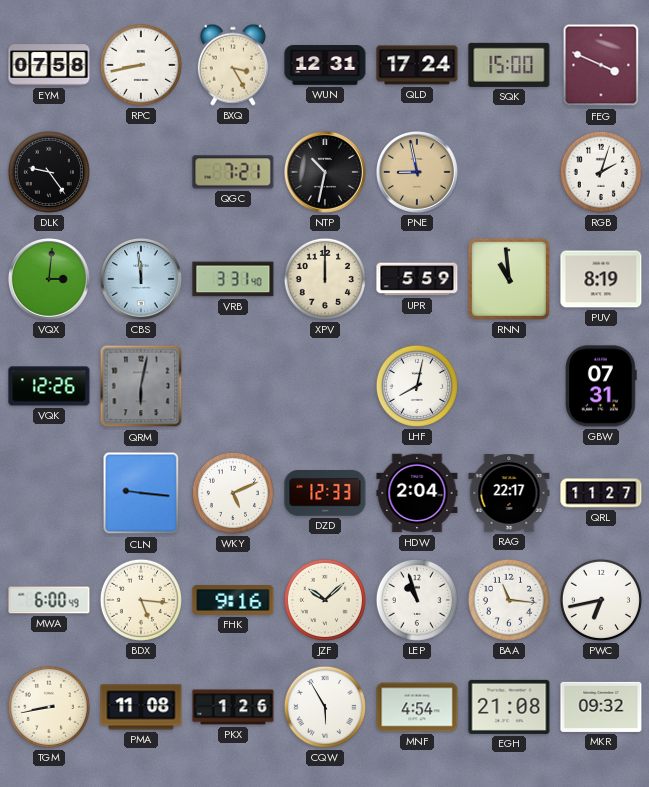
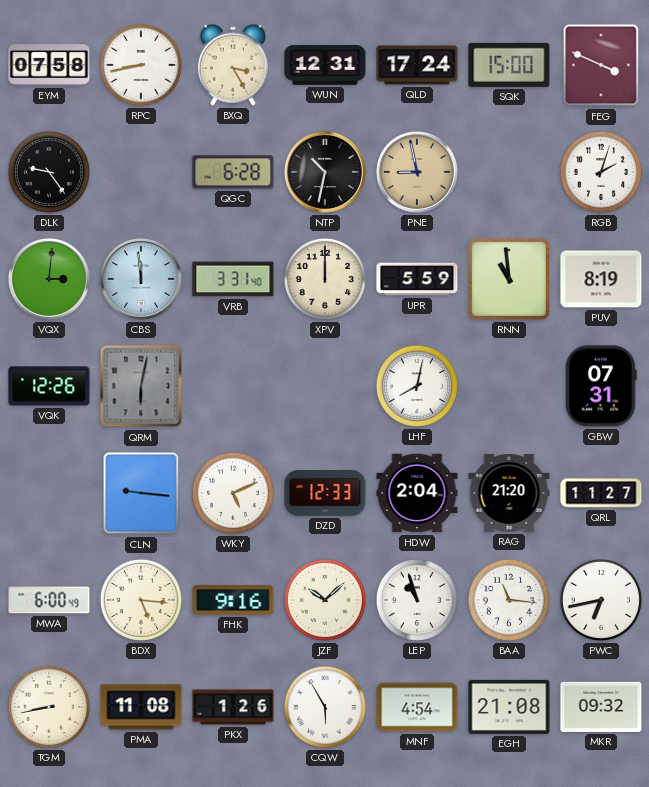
QGC: 7:21 -> 6:28
RAG: 22:17 -> 21:20
